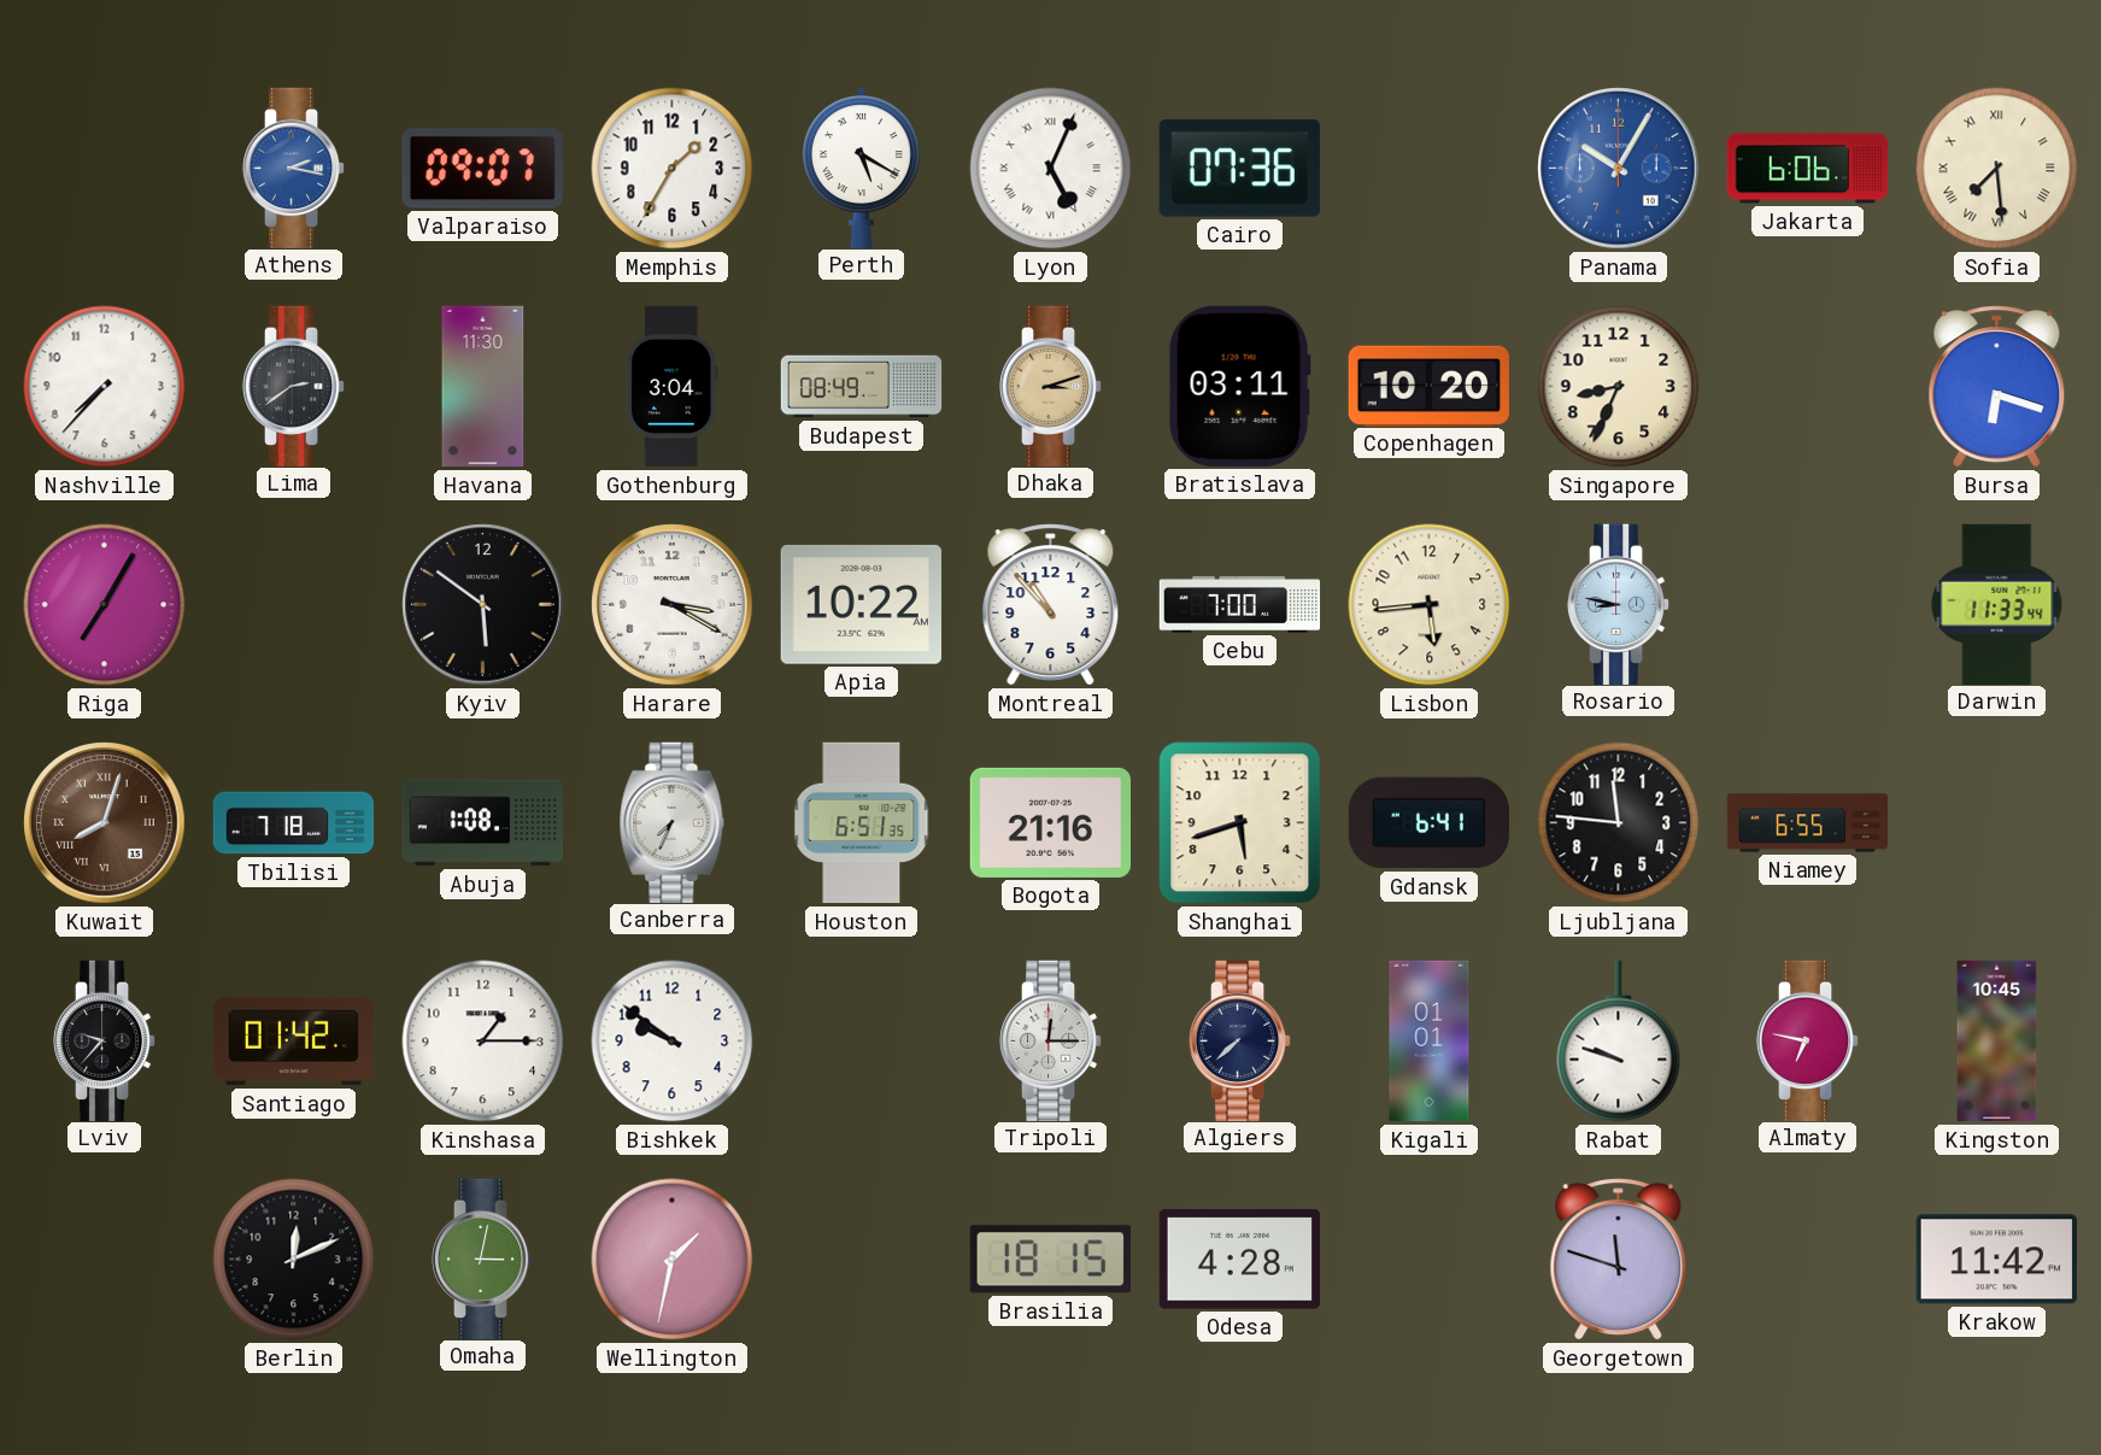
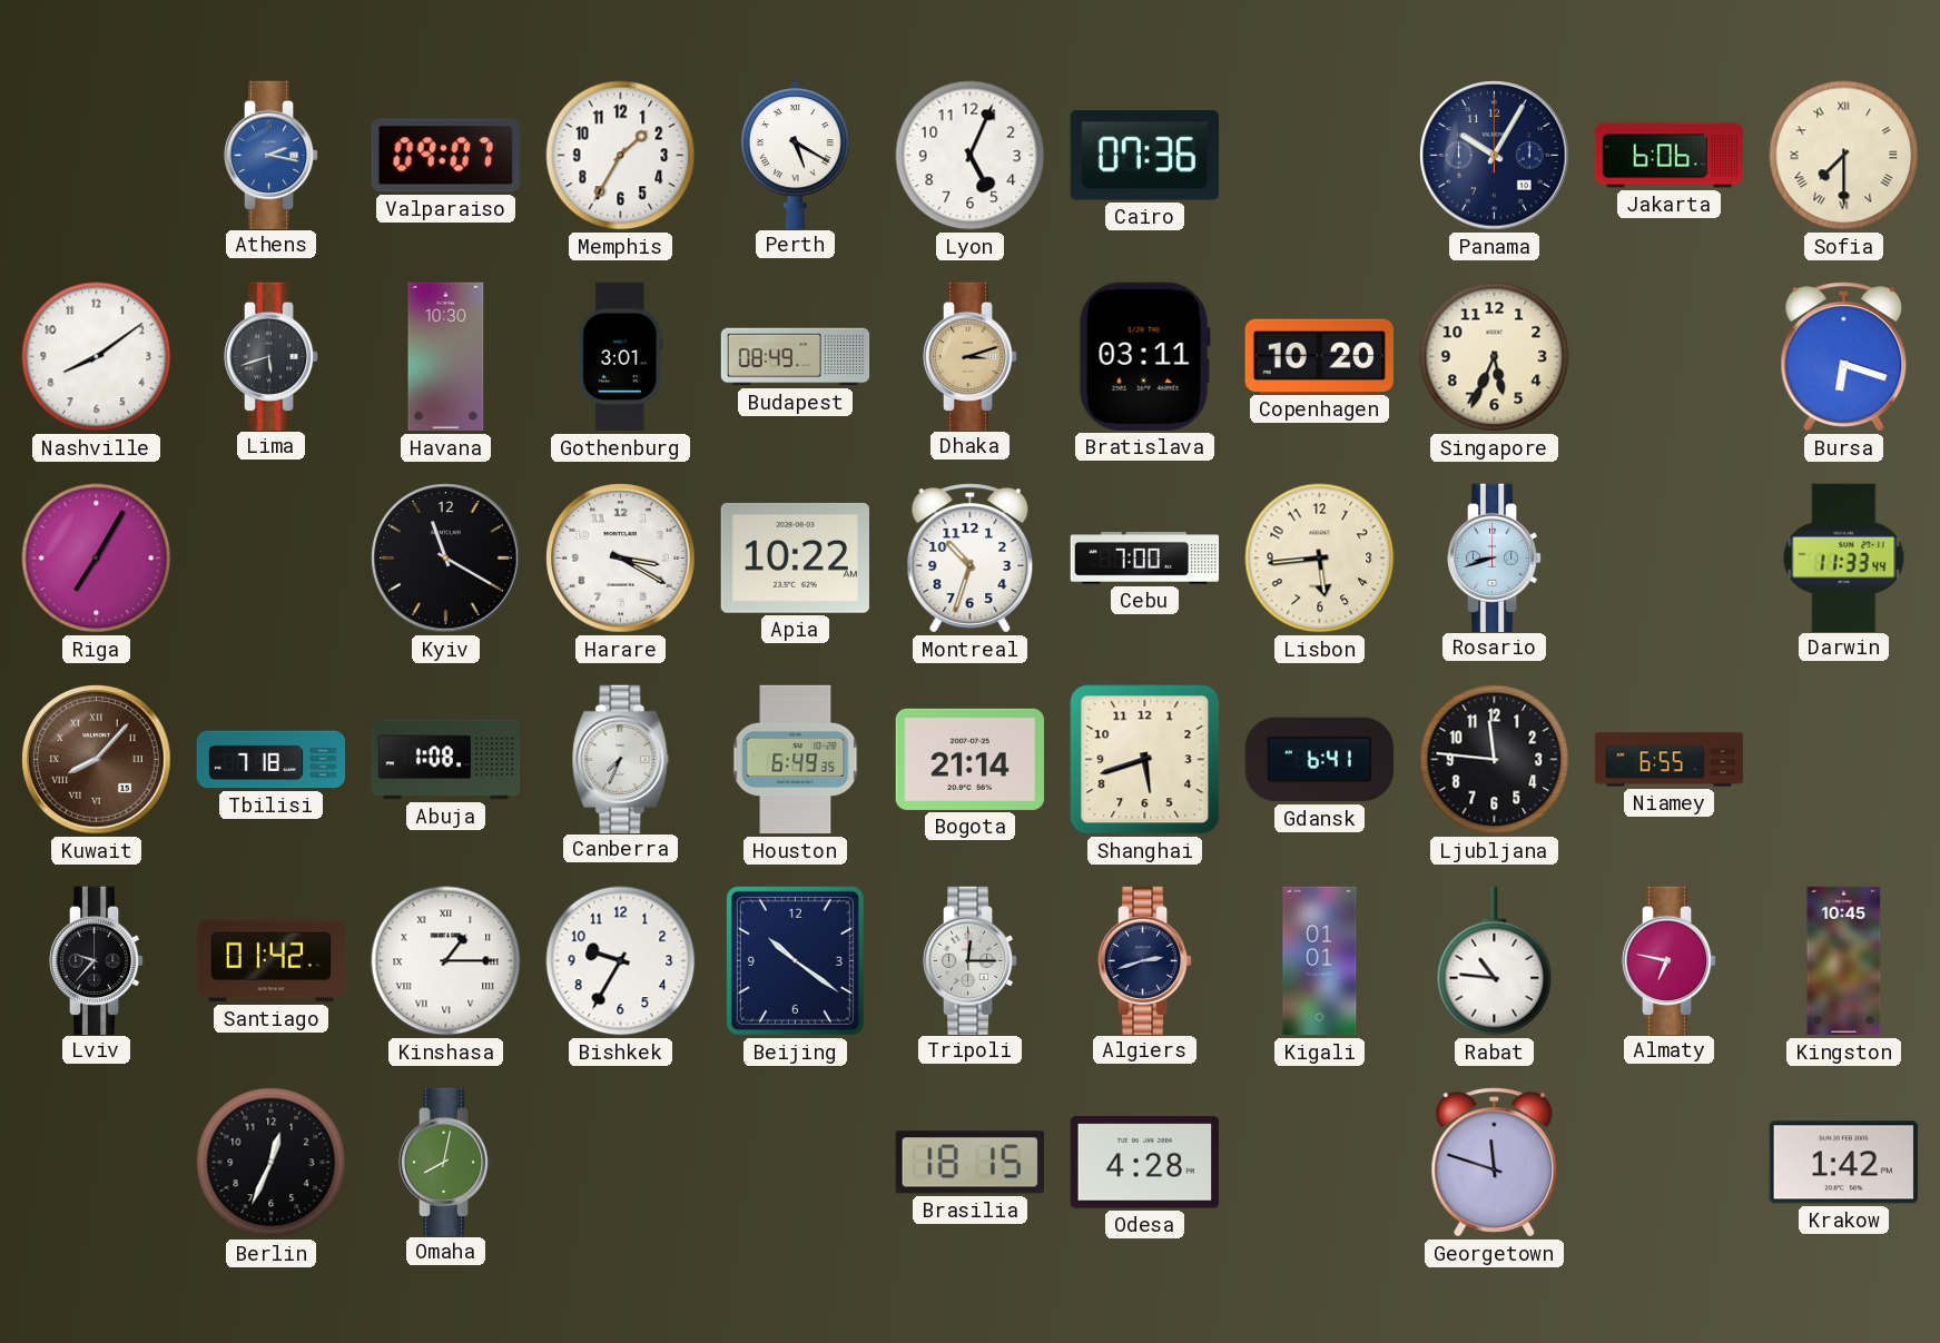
Lyon numerals: Roman -> Arabic
Panama dial: blue -> navy
Sofia: 7:29 -> 7:30
Nashville: 7:37 -> 8:09
Lima: 2:39 -> 5:42
Havana: 11:30 -> 10:30
Gothenburg: 3:04 -> 3:01
Singapore: 8:34 -> 5:34
Kyiv: 5:51 -> 11:20
Montreal: 10:53 -> 10:33
Rosario: 8:47 -> 8:42
Kuwait: 8:03 -> 8:07
Houston: 6:51 -> 6:49
Bogota: 21:16 -> 21:14
Kinshasa numerals: Arabic -> Roman
Bishkek: 9:51 -> 9:35
Beijing: none -> 10:21
Algiers: 7:38 -> 2:42
Rabat: 9:48 -> 10:46
Berlin: 12:11 -> 12:34
Omaha: 3:02 -> 8:02
Wellington: 1:32 -> none
Krakow: 11:42 -> 1:42
